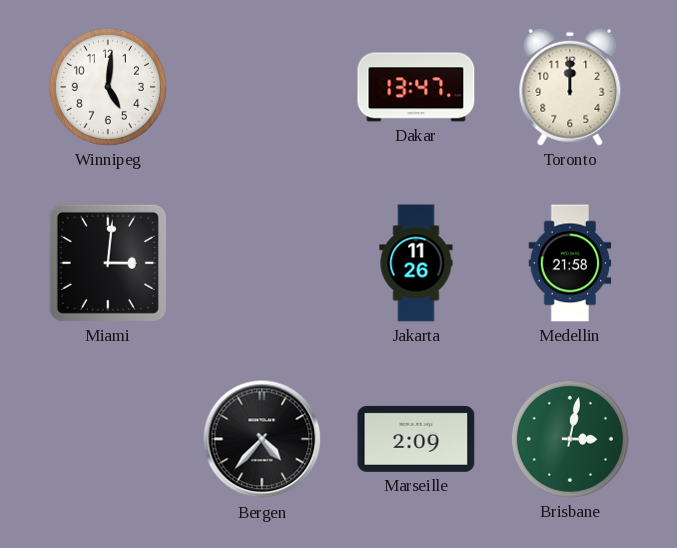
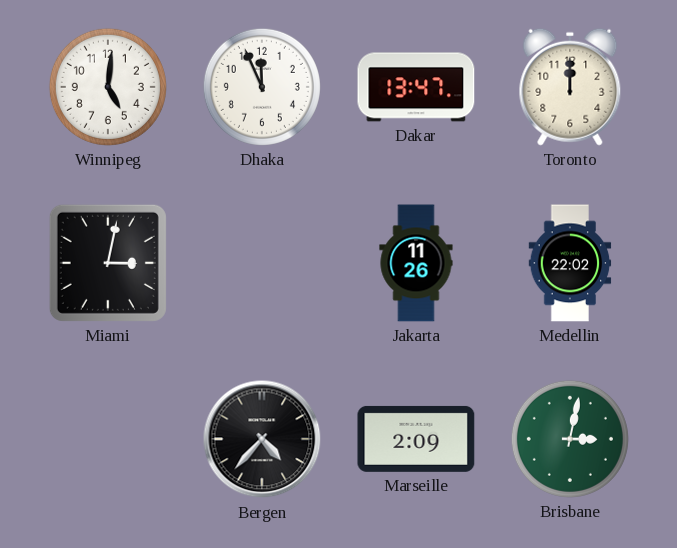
Dhaka: none -> 11:56
Miami: 3:01 -> 3:02
Medellin: 21:58 -> 22:02
